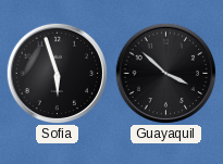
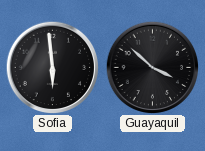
Sofia: 5:57 -> 5:59
